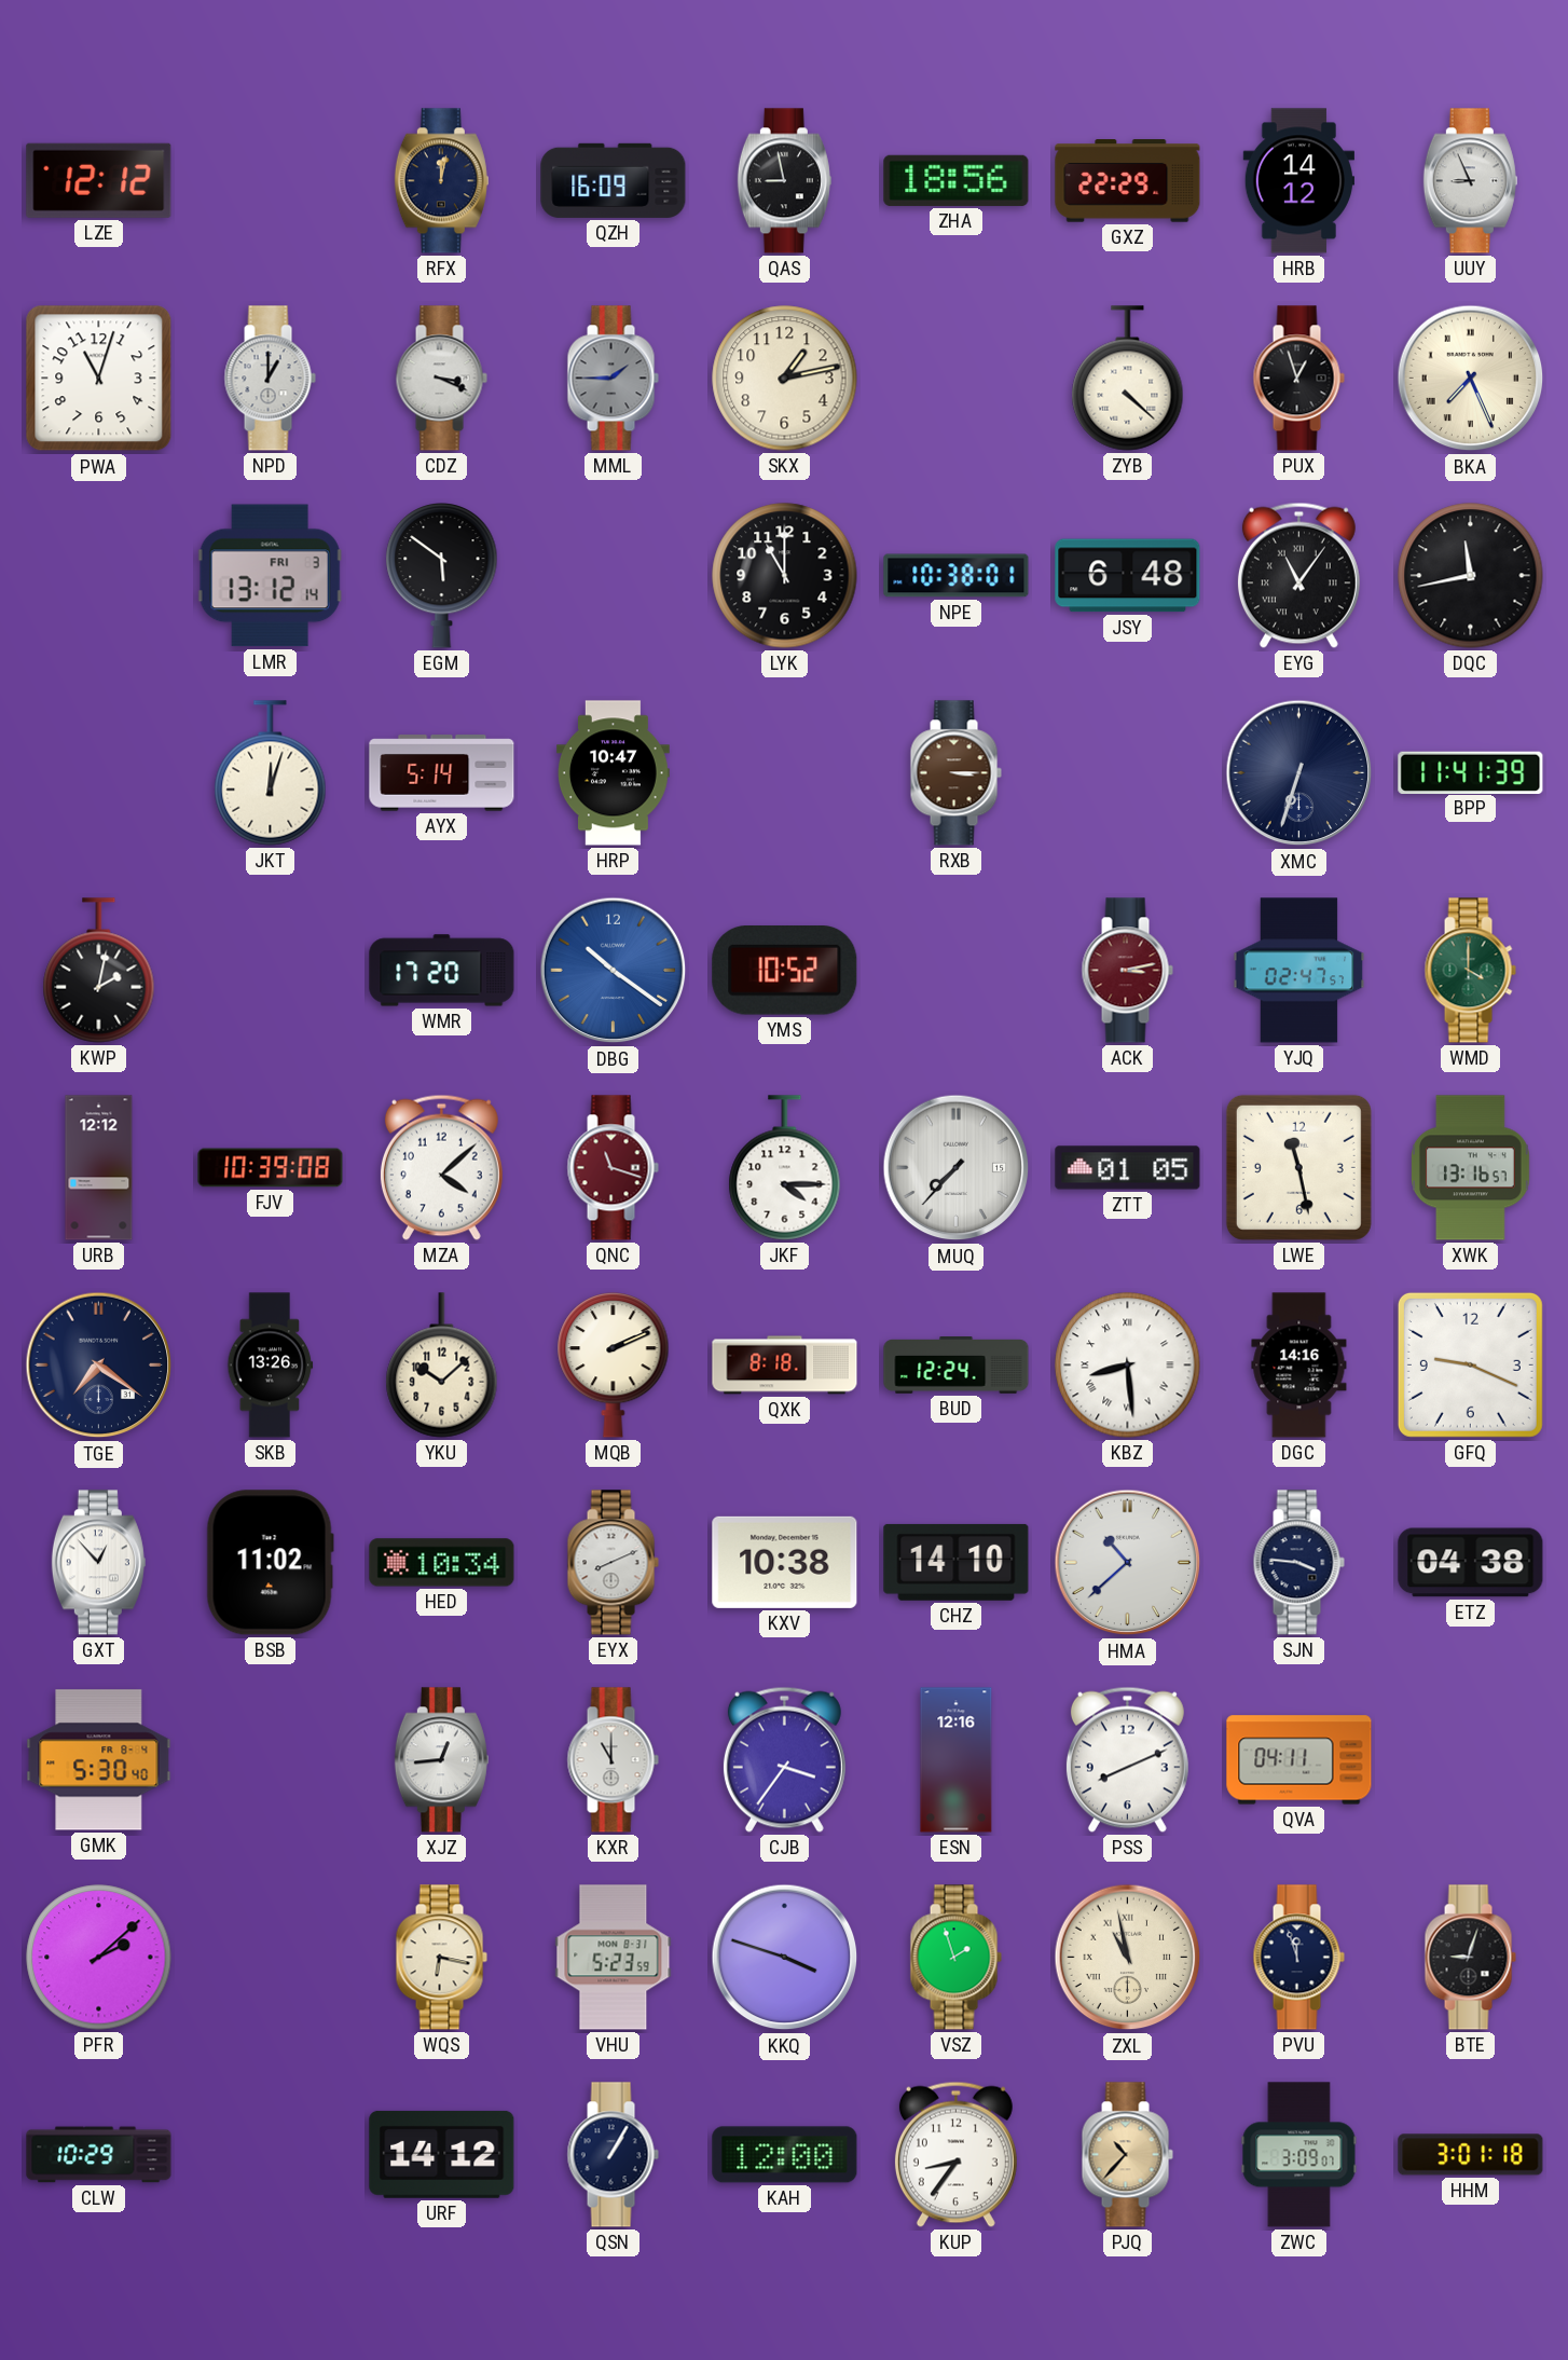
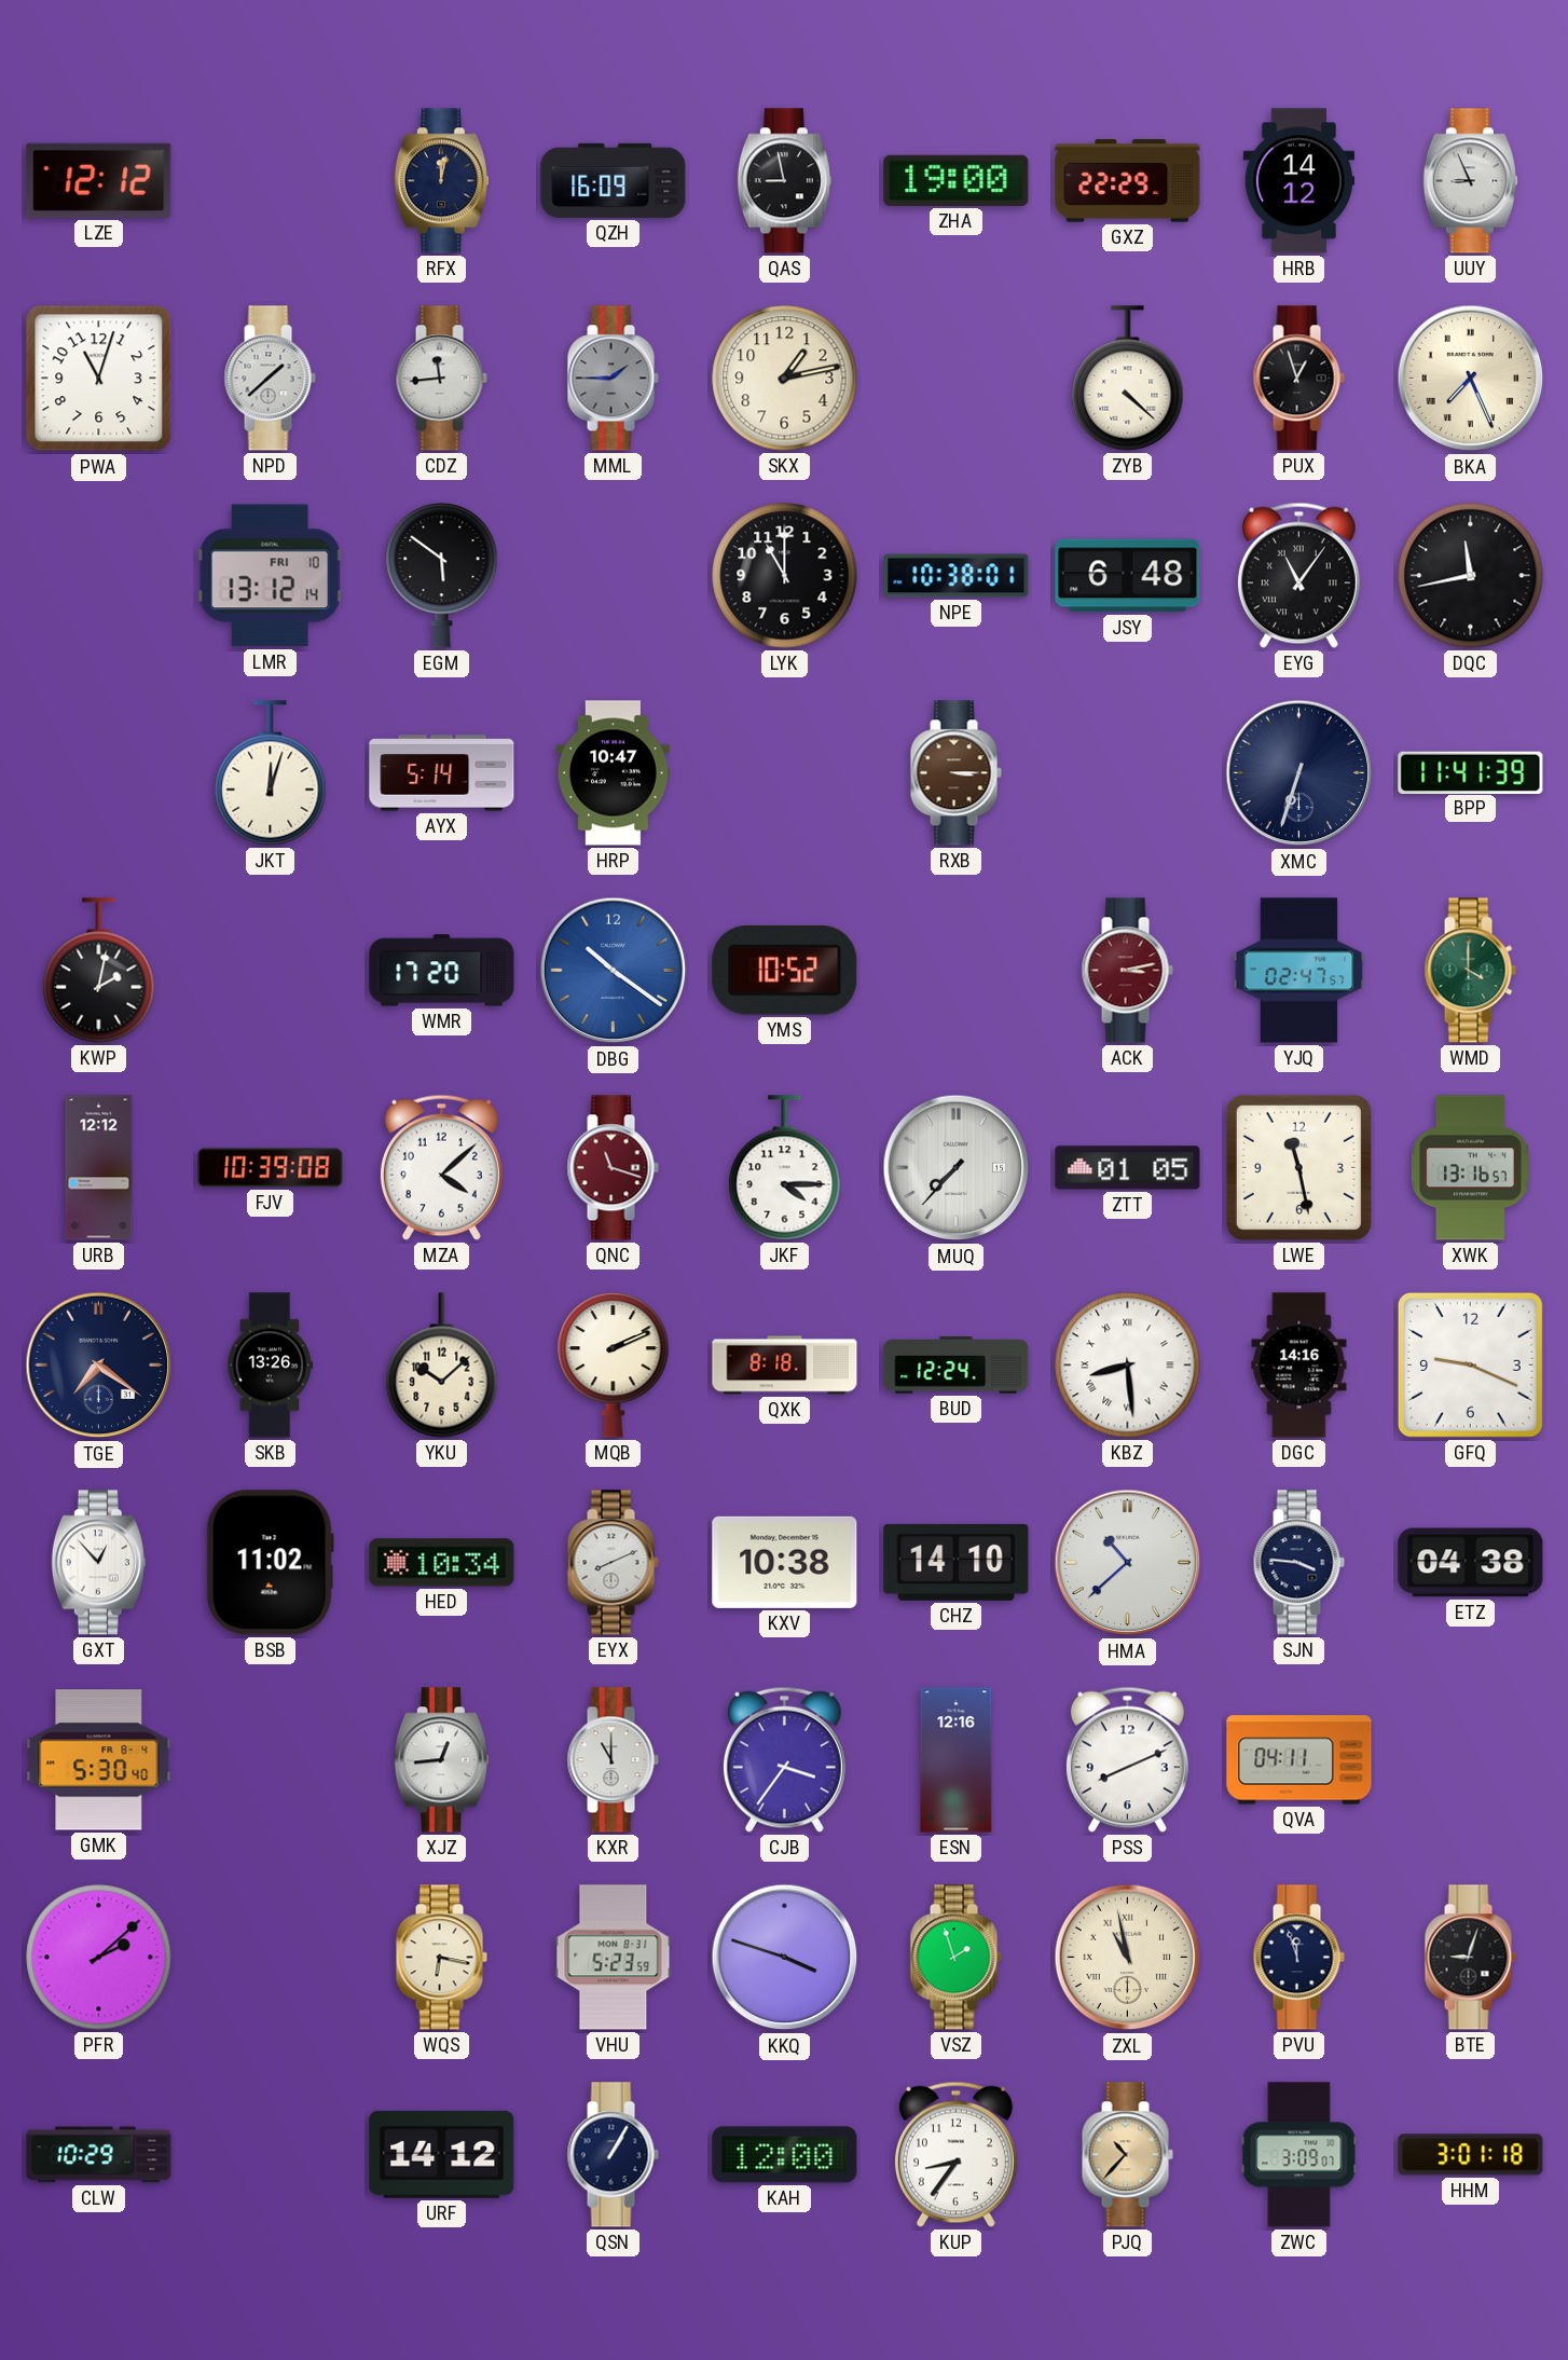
ZHA: 18:56 -> 19:00
NPD: 1:00 -> 1:38
CDZ: 3:19 -> 11:44
LMR date: FRI 3 -> FRI 10
